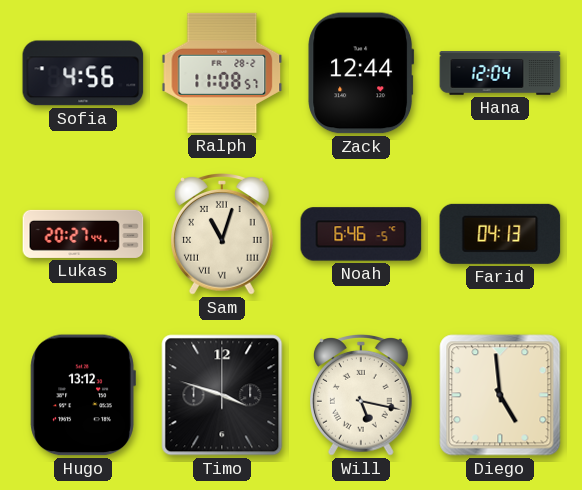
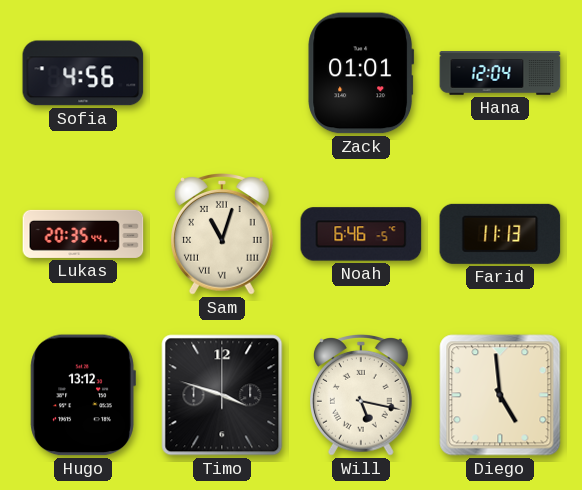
Ralph: 11:08 -> none
Zack: 12:44 -> 01:01
Lukas: 20:27 -> 20:35
Farid: 04:13 -> 11:13
